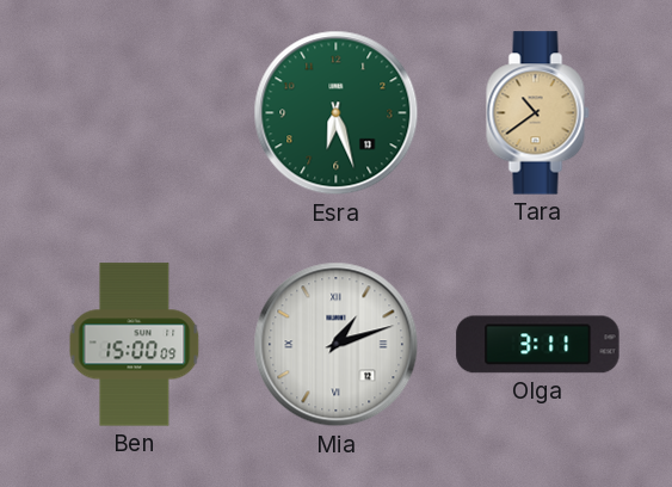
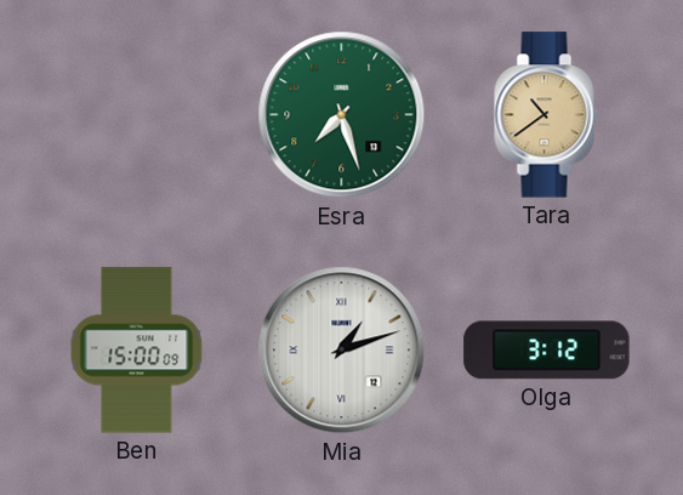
Esra: 6:27 -> 7:27
Olga: 3:11 -> 3:12
